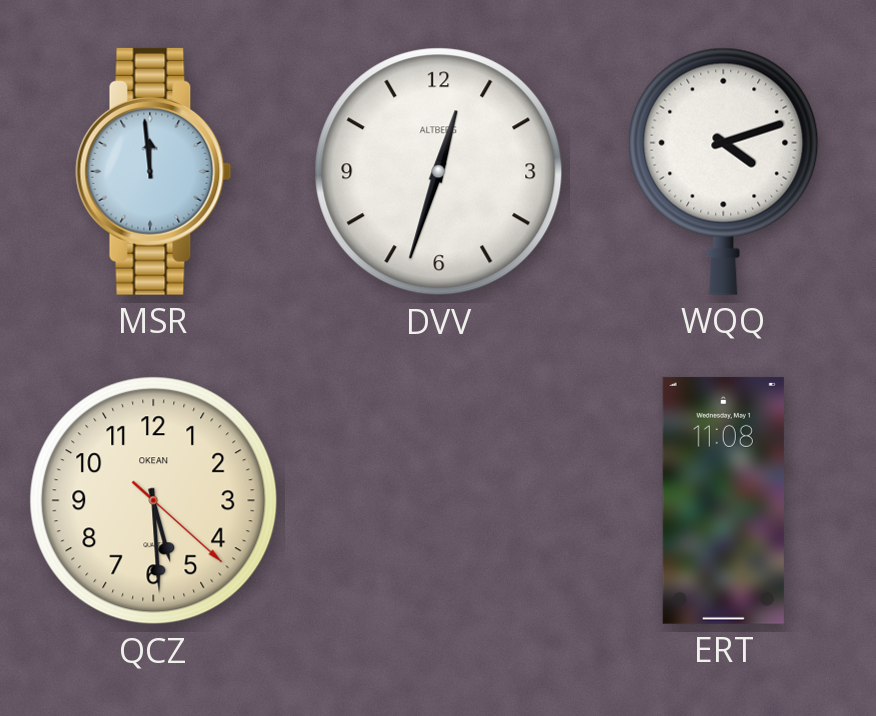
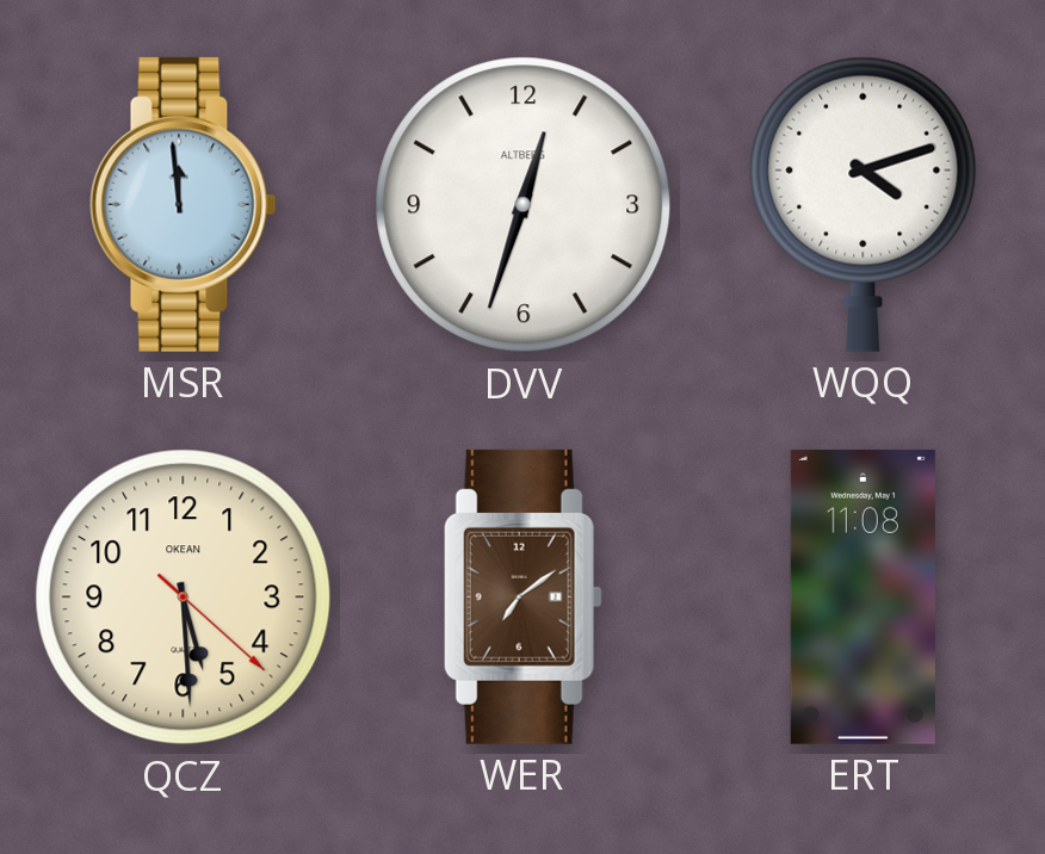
WER: none -> 7:09
